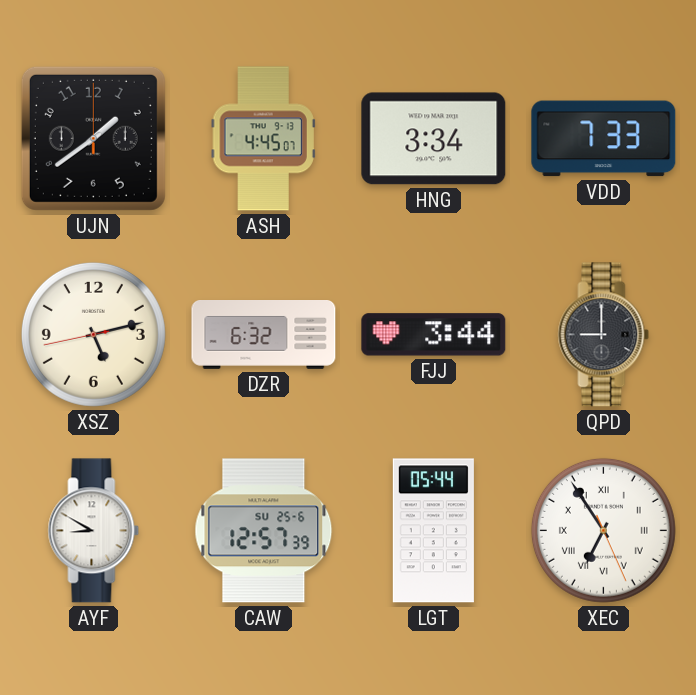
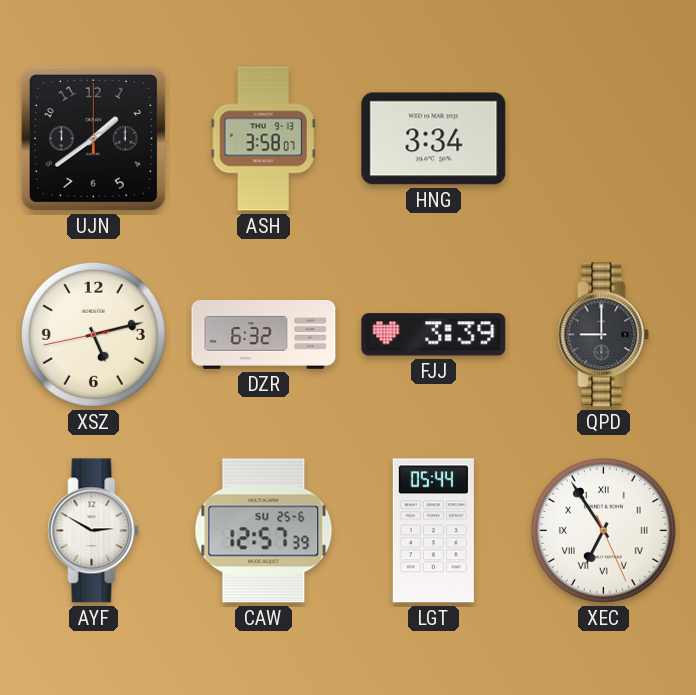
ASH: 4:45 -> 3:58
VDD: 7:33 -> none
FJJ: 3:44 -> 3:39
AYF: 8:50 -> 2:50
